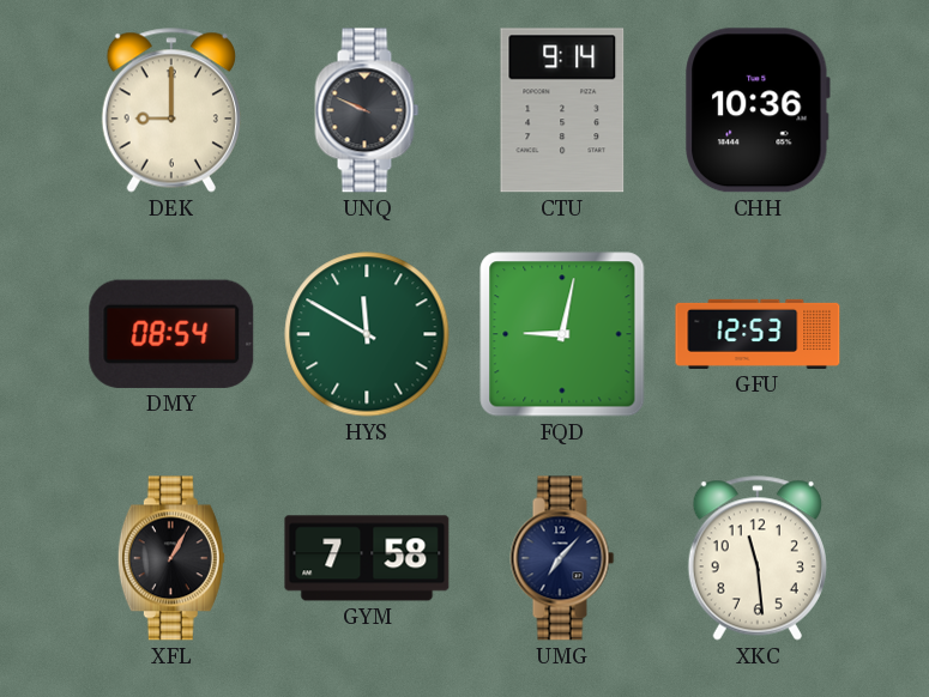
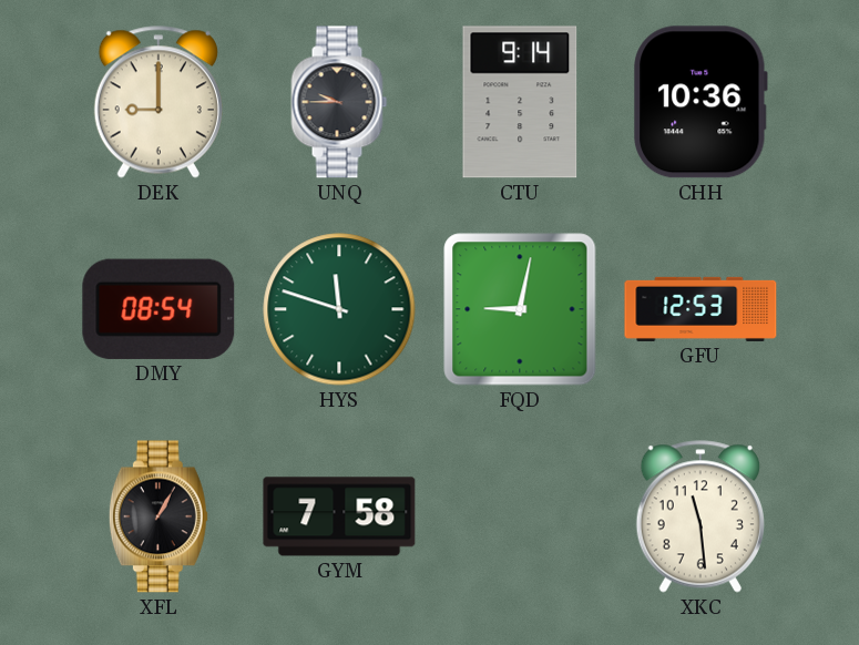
UNQ: 9:49 -> 9:45
HYS: 11:50 -> 11:48
UMG: 7:07 -> none
